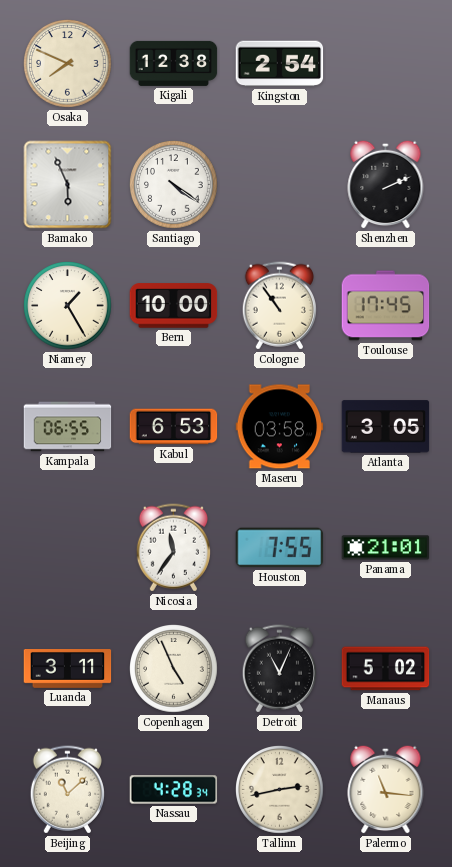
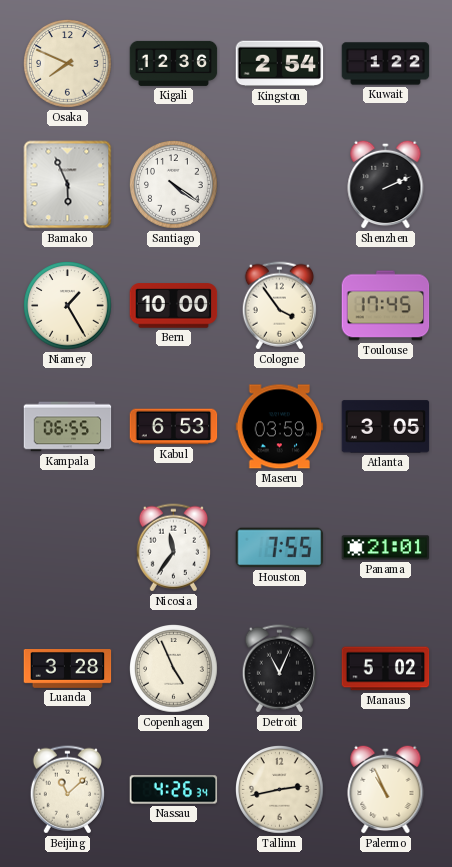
Kigali: 12:38 -> 12:36
Kuwait: none -> 1:22
Cologne: 10:54 -> 3:54
Maseru: 03:58 -> 03:59
Luanda: 3:11 -> 3:28
Nassau: 4:28 -> 4:26
Palermo: 11:16 -> 10:56
